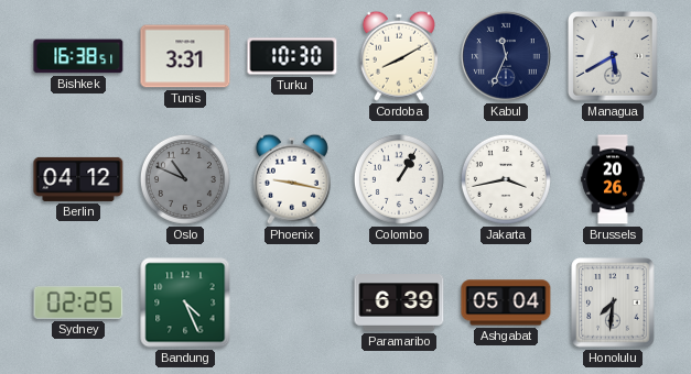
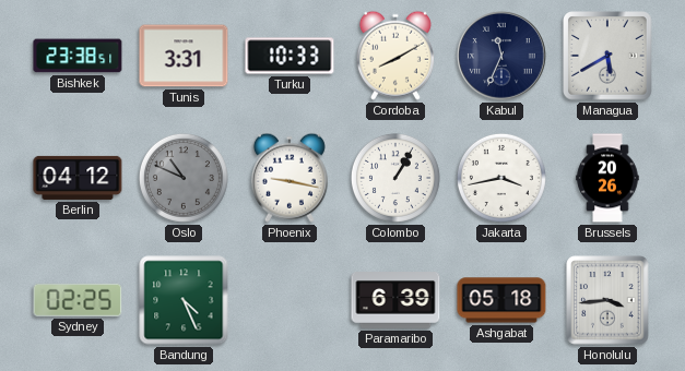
Bishkek: 16:38 -> 23:38
Turku: 10:30 -> 10:33
Ashgabat: 05:04 -> 05:18
Honolulu: 7:31 -> 3:44
